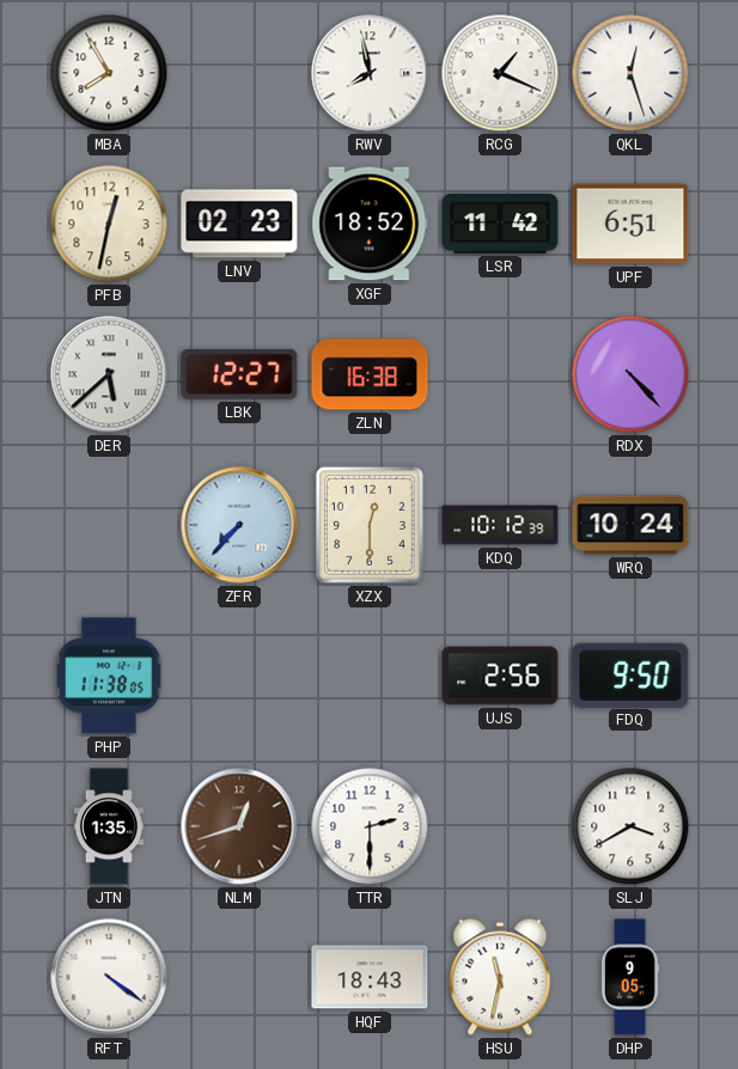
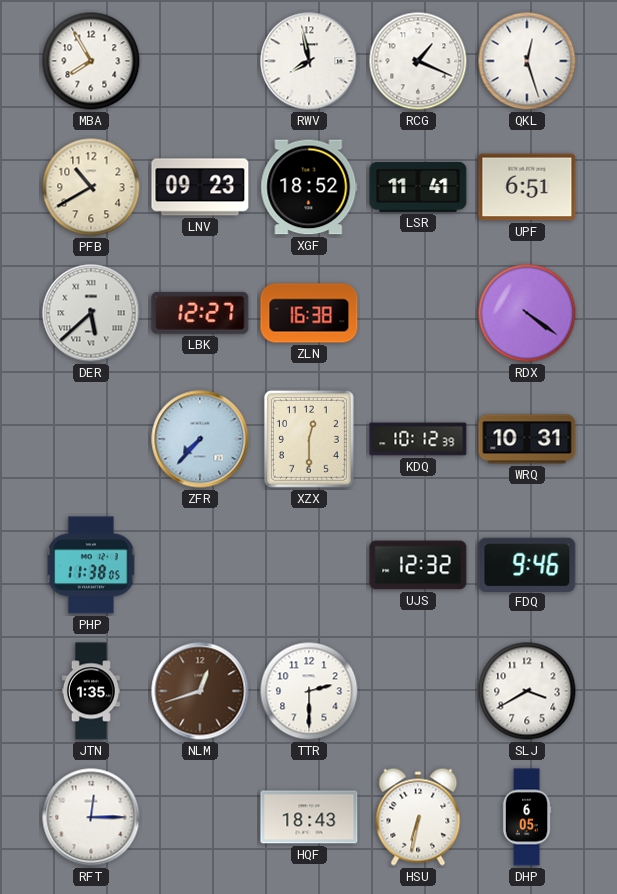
PFB: 12:32 -> 10:40
LNV: 02:23 -> 09:23
LSR: 11:42 -> 11:41
RDX: 4:23 -> 4:21
WRQ: 10:24 -> 10:31
UJS: 2:56 -> 12:32
FDQ: 9:50 -> 9:46
RFT: 4:21 -> 12:15
HSU: 11:32 -> 6:32
DHP: 9:05 -> 6:05
